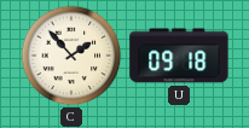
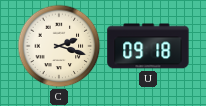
C: 1:53 -> 2:18
